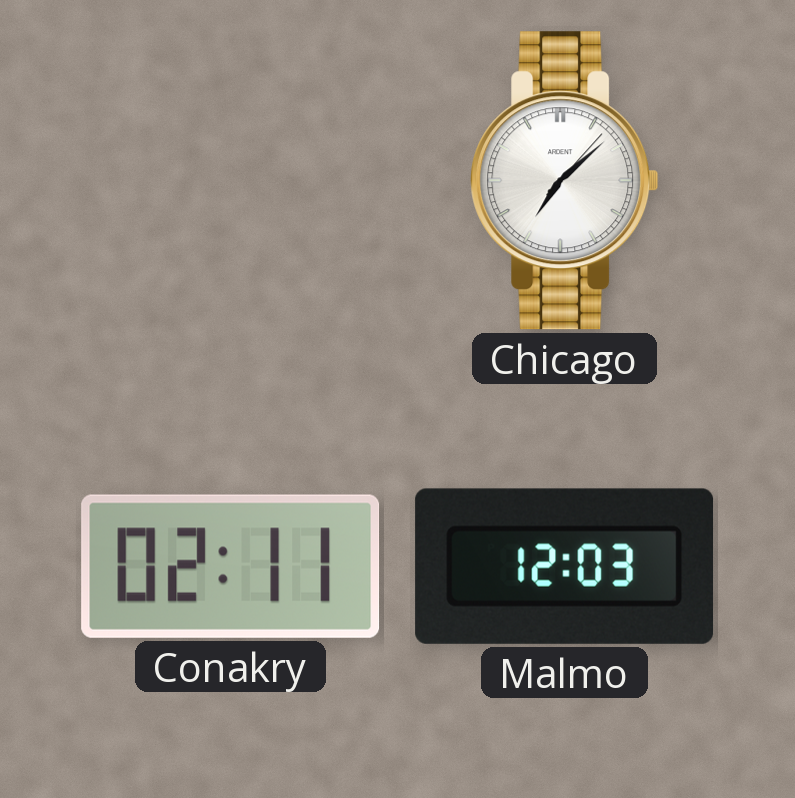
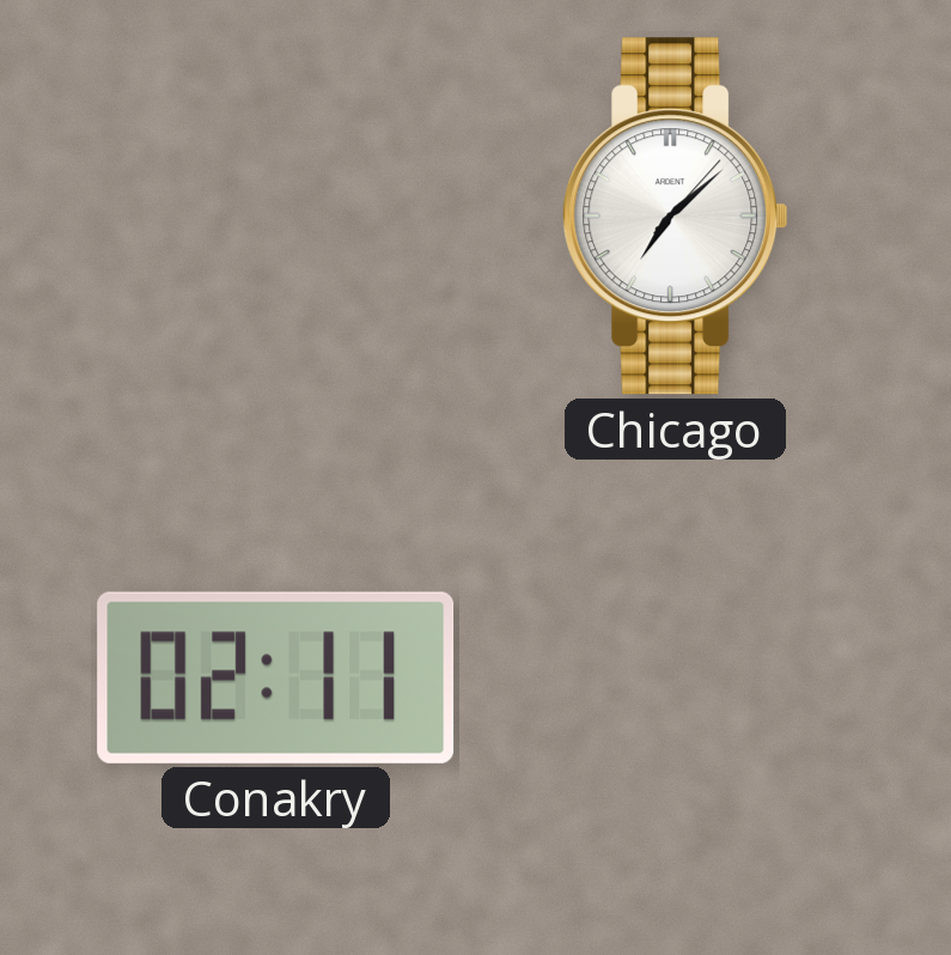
Malmo: 12:03 -> none
